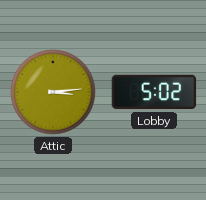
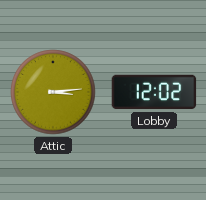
Lobby: 5:02 -> 12:02
